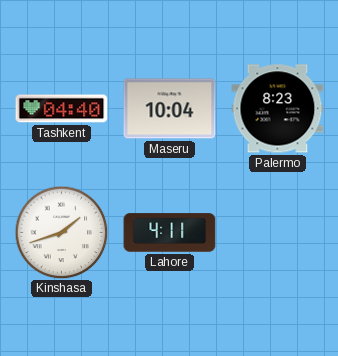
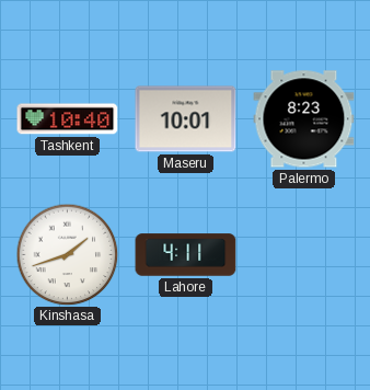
Tashkent: 04:40 -> 10:40
Maseru: 10:04 -> 10:01
